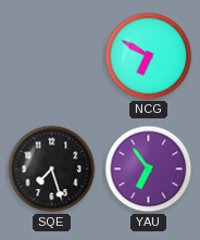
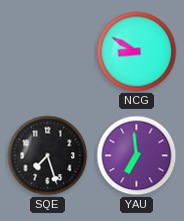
NCG: 6:50 -> 8:50
YAU: 6:54 -> 6:59
